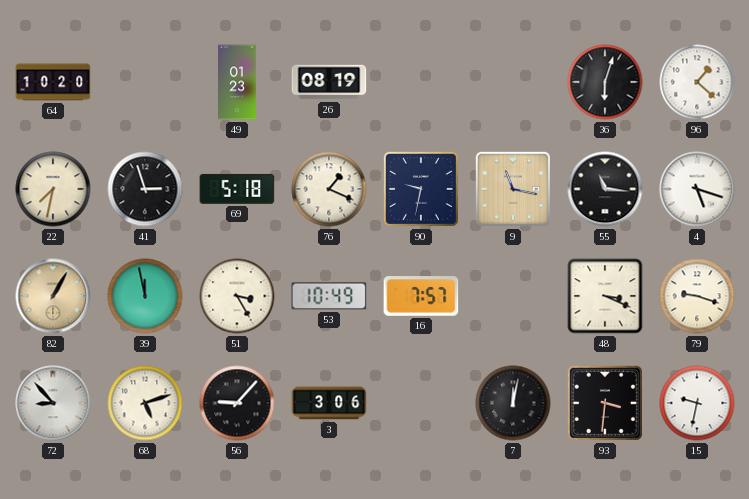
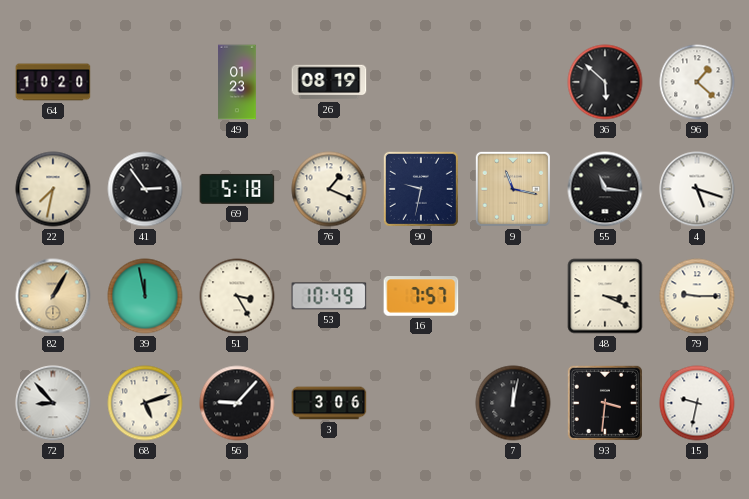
36: 6:03 -> 5:52
41: 2:57 -> 2:54
79: 9:18 -> 9:15
